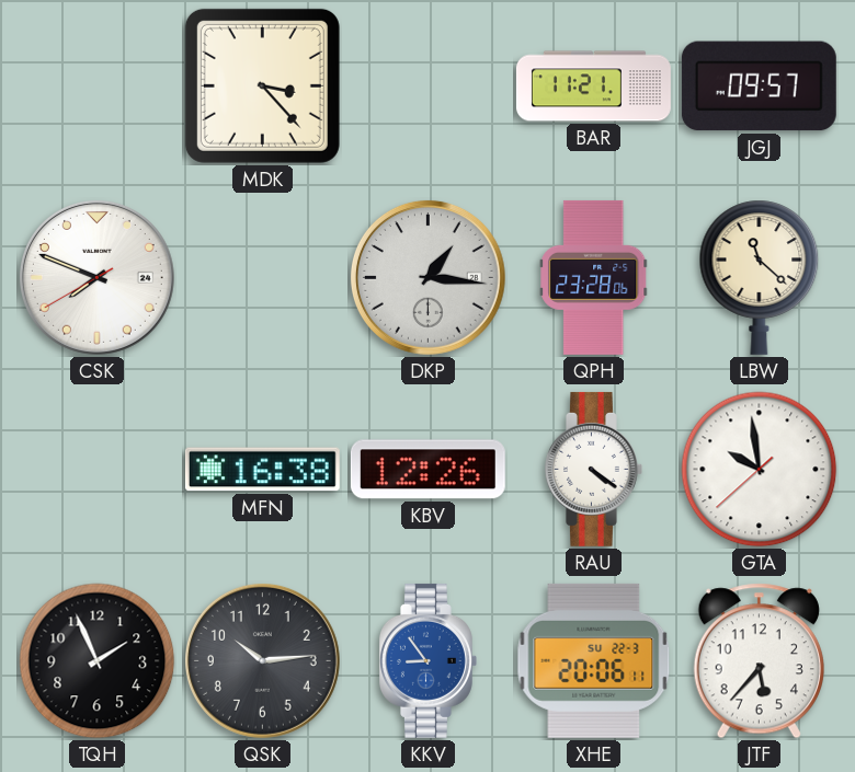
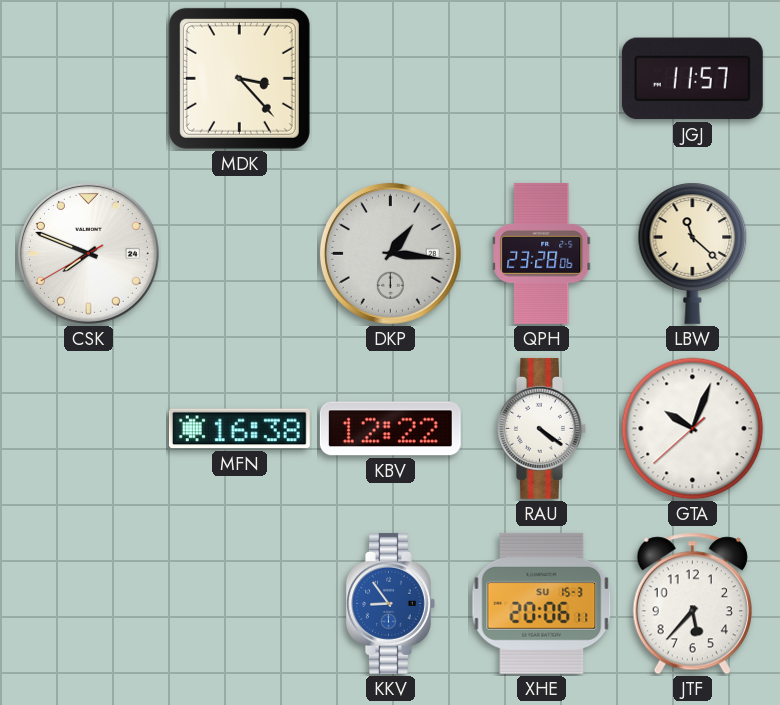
BAR: 11:21 -> none
JGJ: 09:57 -> 11:57
KBV: 12:26 -> 12:22
GTA: 9:58 -> 10:03
TQH: 1:56 -> none
QSK: 10:14 -> none
XHE date: SU 22-3 -> SU 15-3
